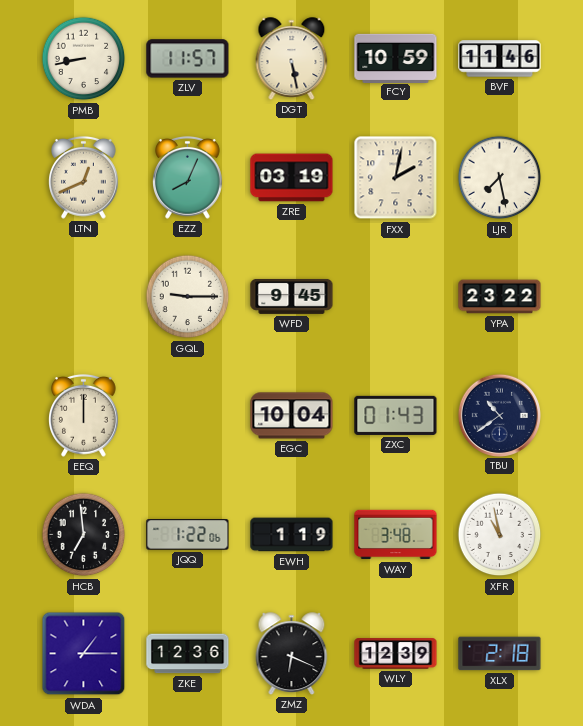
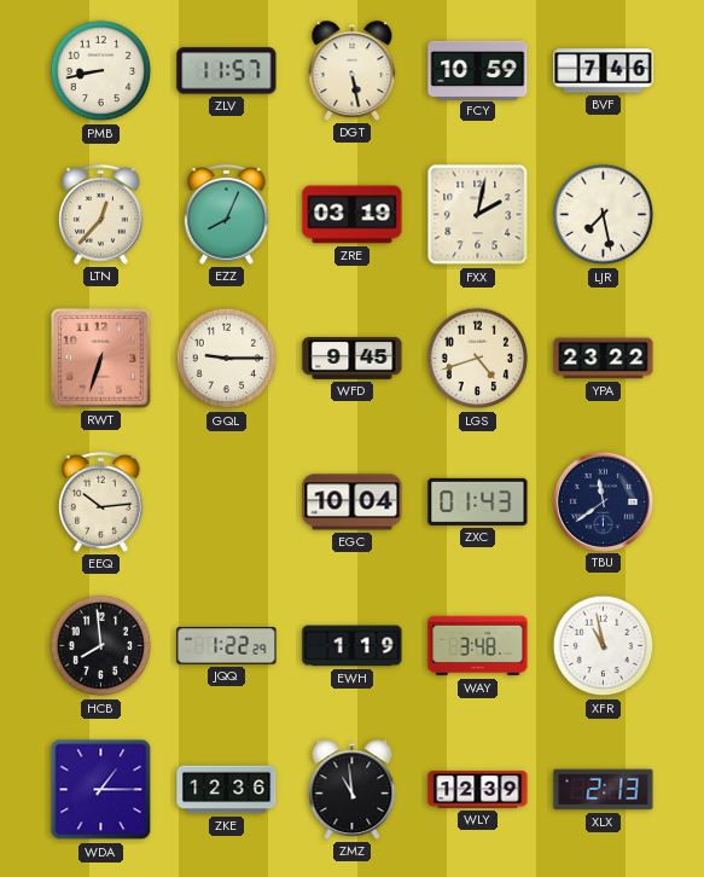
BVF: 11:46 -> 7:46
LTN: 12:41 -> 12:37
RWT: none -> 6:33
LGS: none -> 4:42
EEQ: 12:00 -> 10:14
TBU: 10:39 -> 11:39
HCB: 6:59 -> 7:59
JQQ: 1:22:06 -> 1:22:29
ZMZ: 6:19 -> 10:59
XLX: 2:18 -> 2:13
